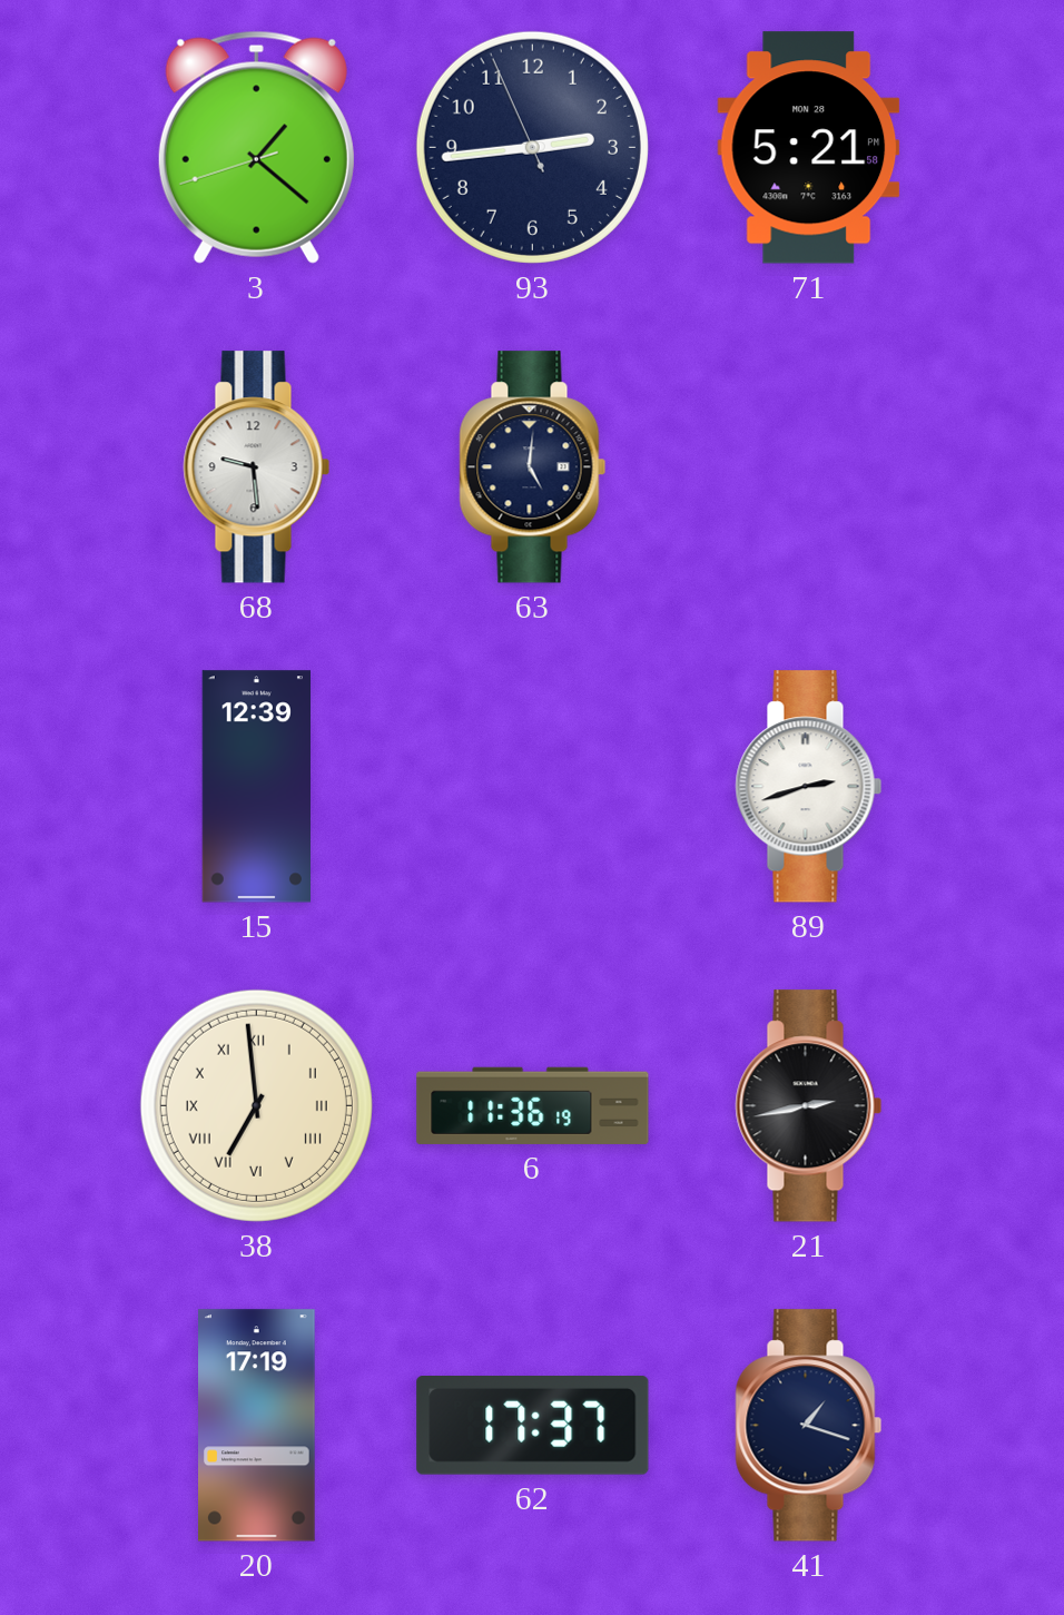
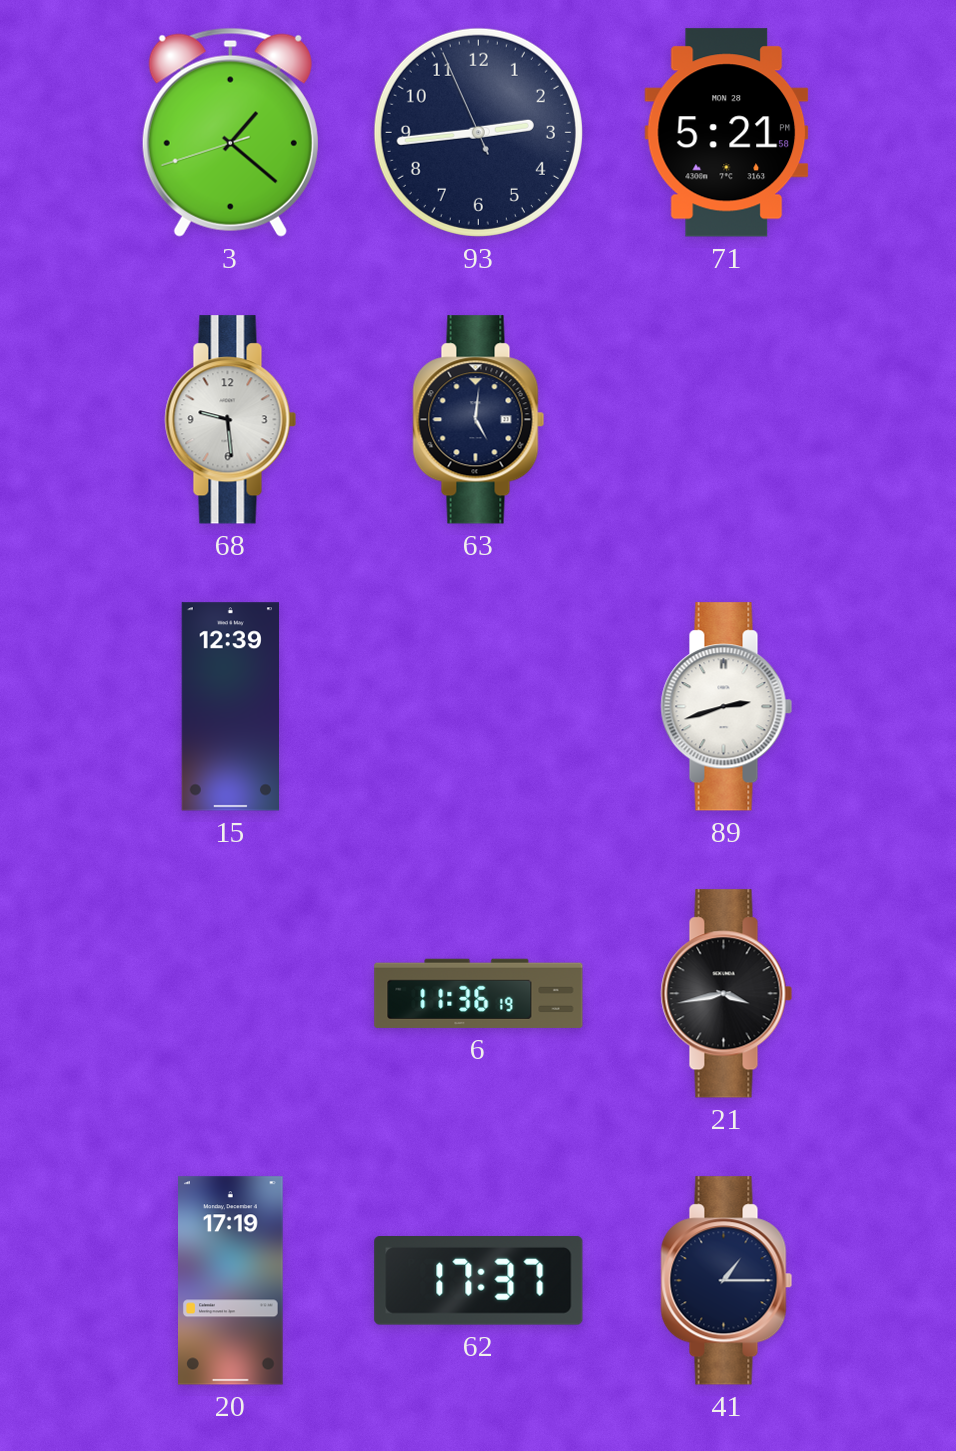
38: 6:59 -> none
21: 2:43 -> 3:43
41: 1:18 -> 1:15
